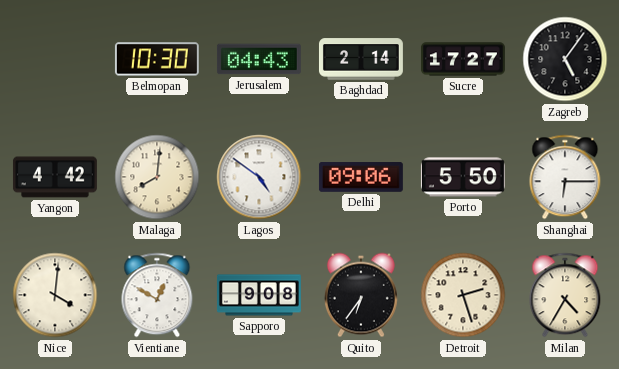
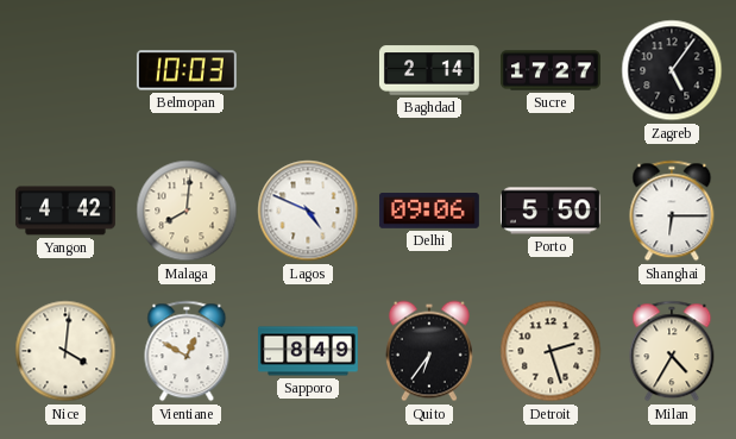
Belmopan: 10:30 -> 10:03
Jerusalem: 04:43 -> none
Lagos: 4:51 -> 4:49
Sapporo: 9:08 -> 8:49
